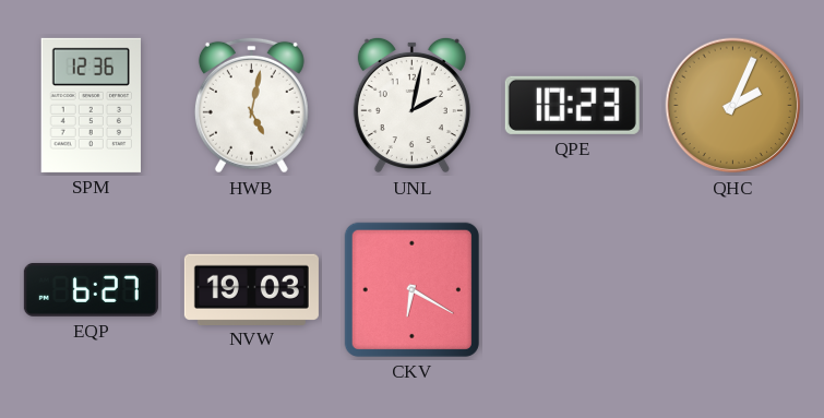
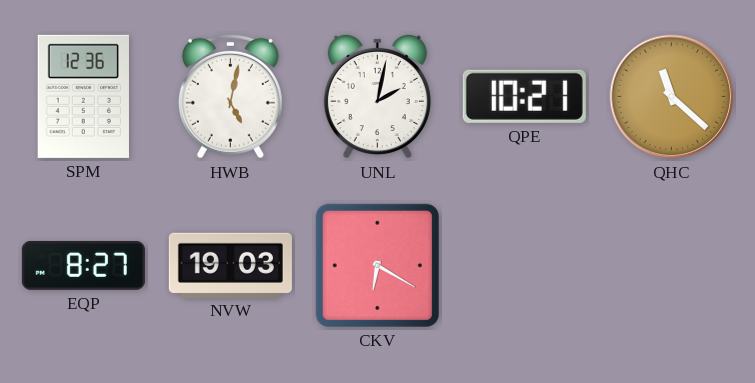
QPE: 10:23 -> 10:21
QHC: 2:04 -> 11:22
EQP: 6:27 -> 8:27
